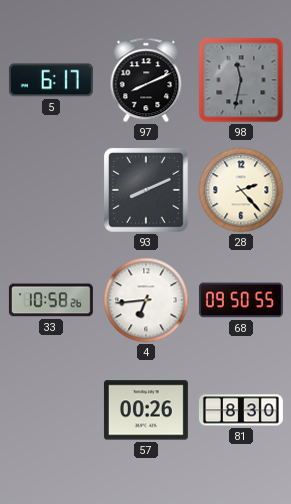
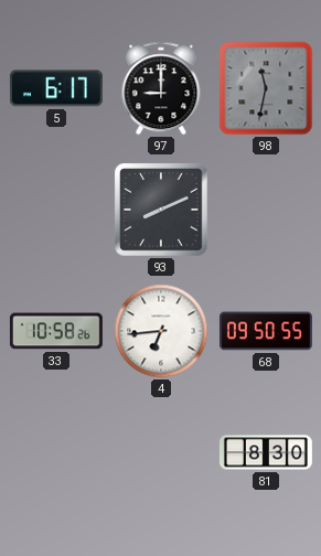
97: 8:11 -> 9:00
28: 2:23 -> none
57: 00:26 -> none
